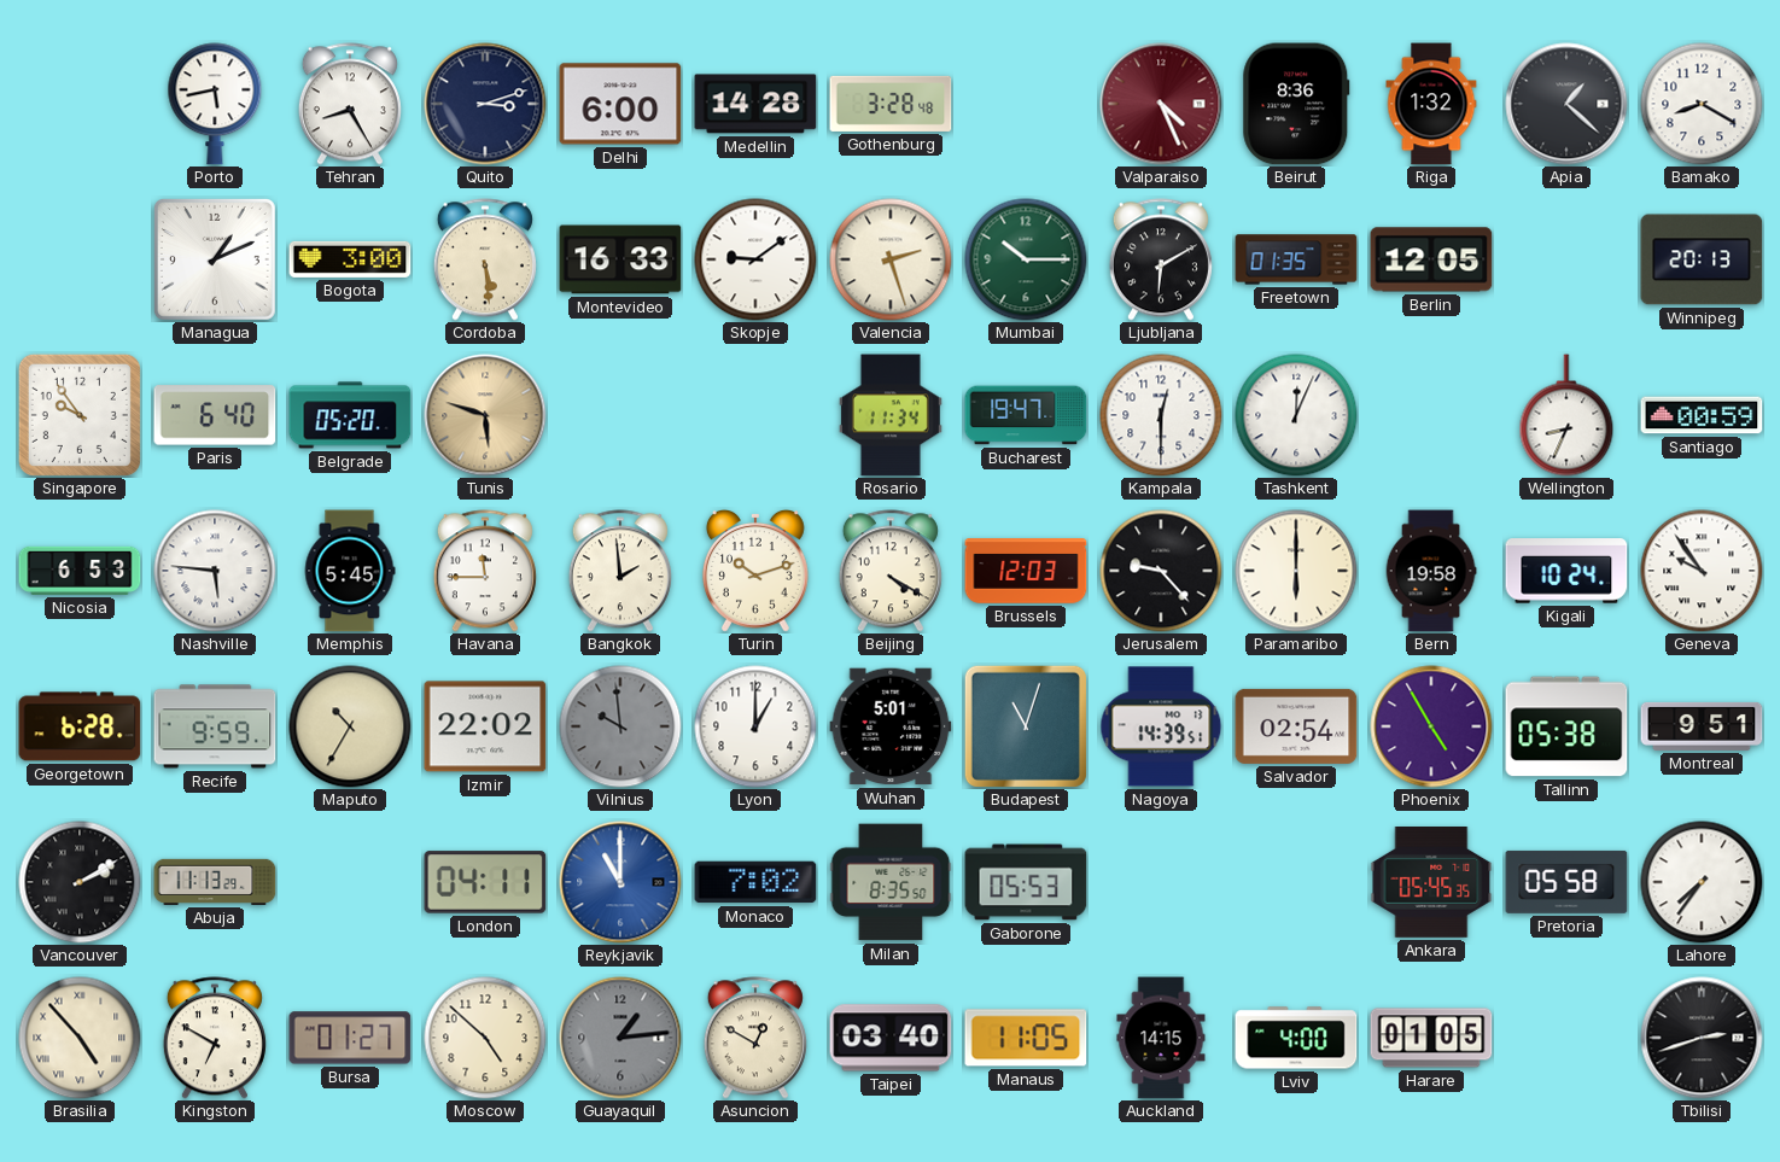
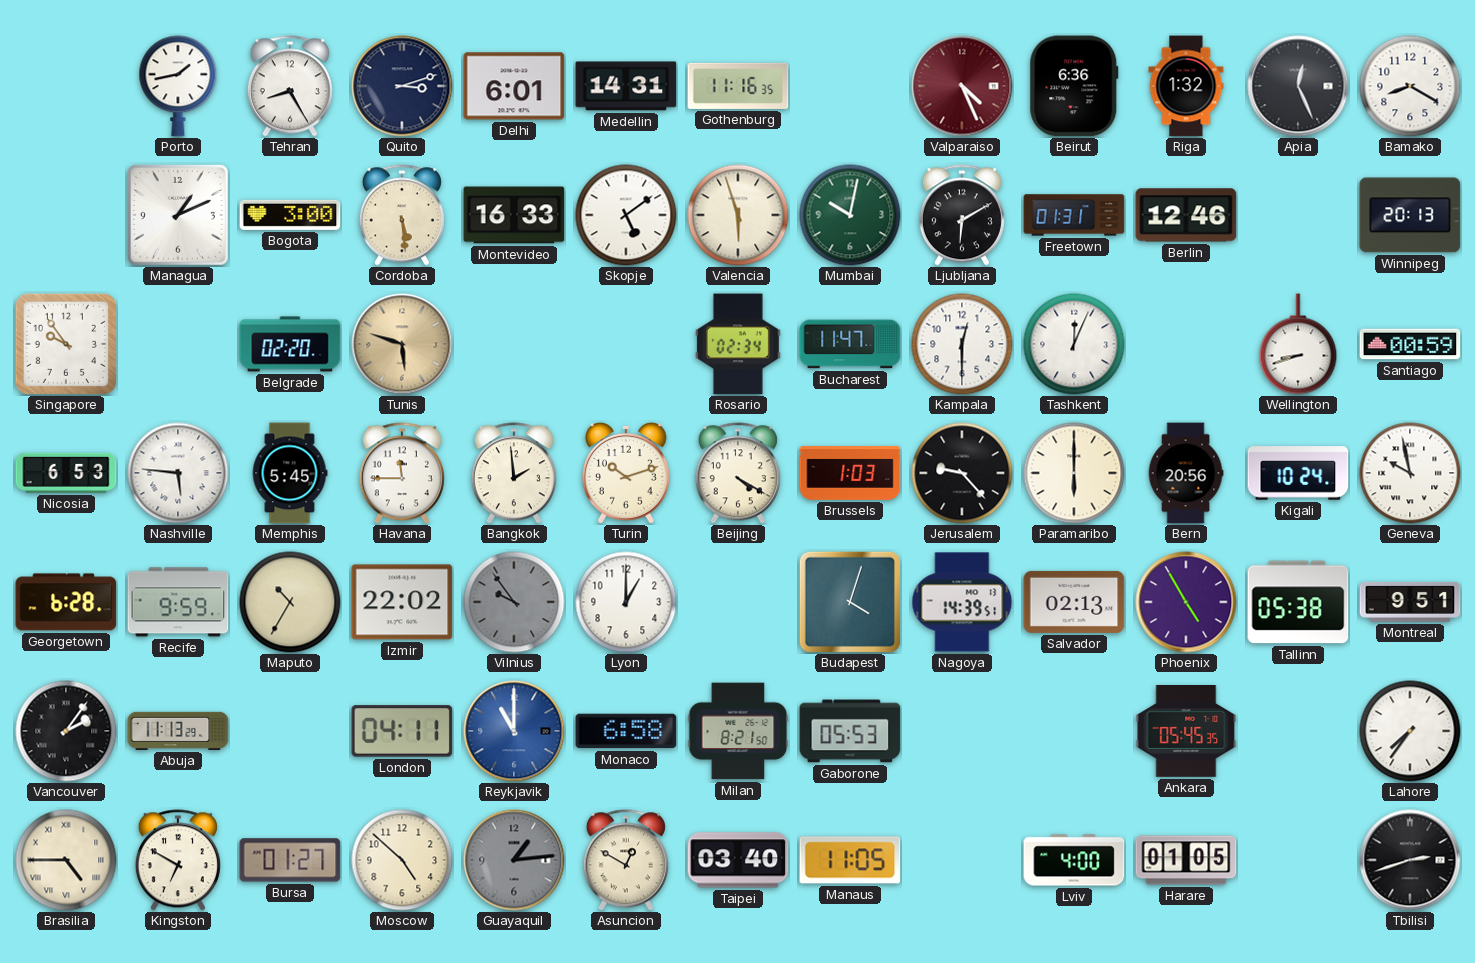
Porto: 5:43 -> 1:43
Delhi: 6:00 -> 6:01
Medellin: 14:28 -> 14:31
Gothenburg: 3:28 -> 11:16
Beirut: 8:36 -> 6:36
Apia: 1:22 -> 12:26
Skopje: 9:09 -> 5:09
Valencia: 2:27 -> 5:57
Mumbai: 10:15 -> 10:02
Freetown: 01:35 -> 01:31
Berlin: 12:05 -> 12:46
Paris: 6:40 -> none
Belgrade: 05:20 -> 02:20
Rosario: 11:34 -> 02:34
Bucharest: 19:47 -> 11:47
Wellington: 8:34 -> 8:42
Brussels: 12:03 -> 1:03
Bern: 19:58 -> 20:56
Geneva: 9:54 -> 9:58
Vilnius: 9:59 -> 9:54
Wuhan: 5:01 -> none
Budapest: 11:03 -> 4:03
Salvador: 02:54 -> 02:13
Vancouver: 2:10 -> 2:06
Monaco: 7:02 -> 6:58
Milan: 8:35 -> 8:21
Pretoria: 05:58 -> none
Brasilia: 4:53 -> 4:45
Auckland: 14:15 -> none
